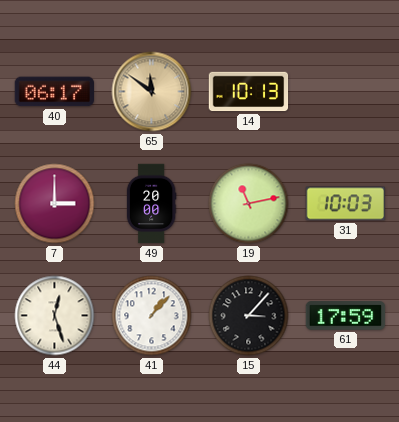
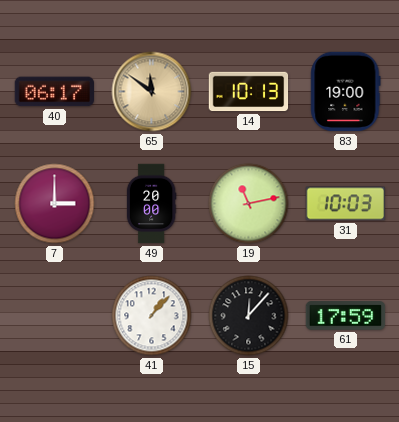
83: none -> 19:00
44: 12:27 -> none
15: 3:07 -> 12:07
